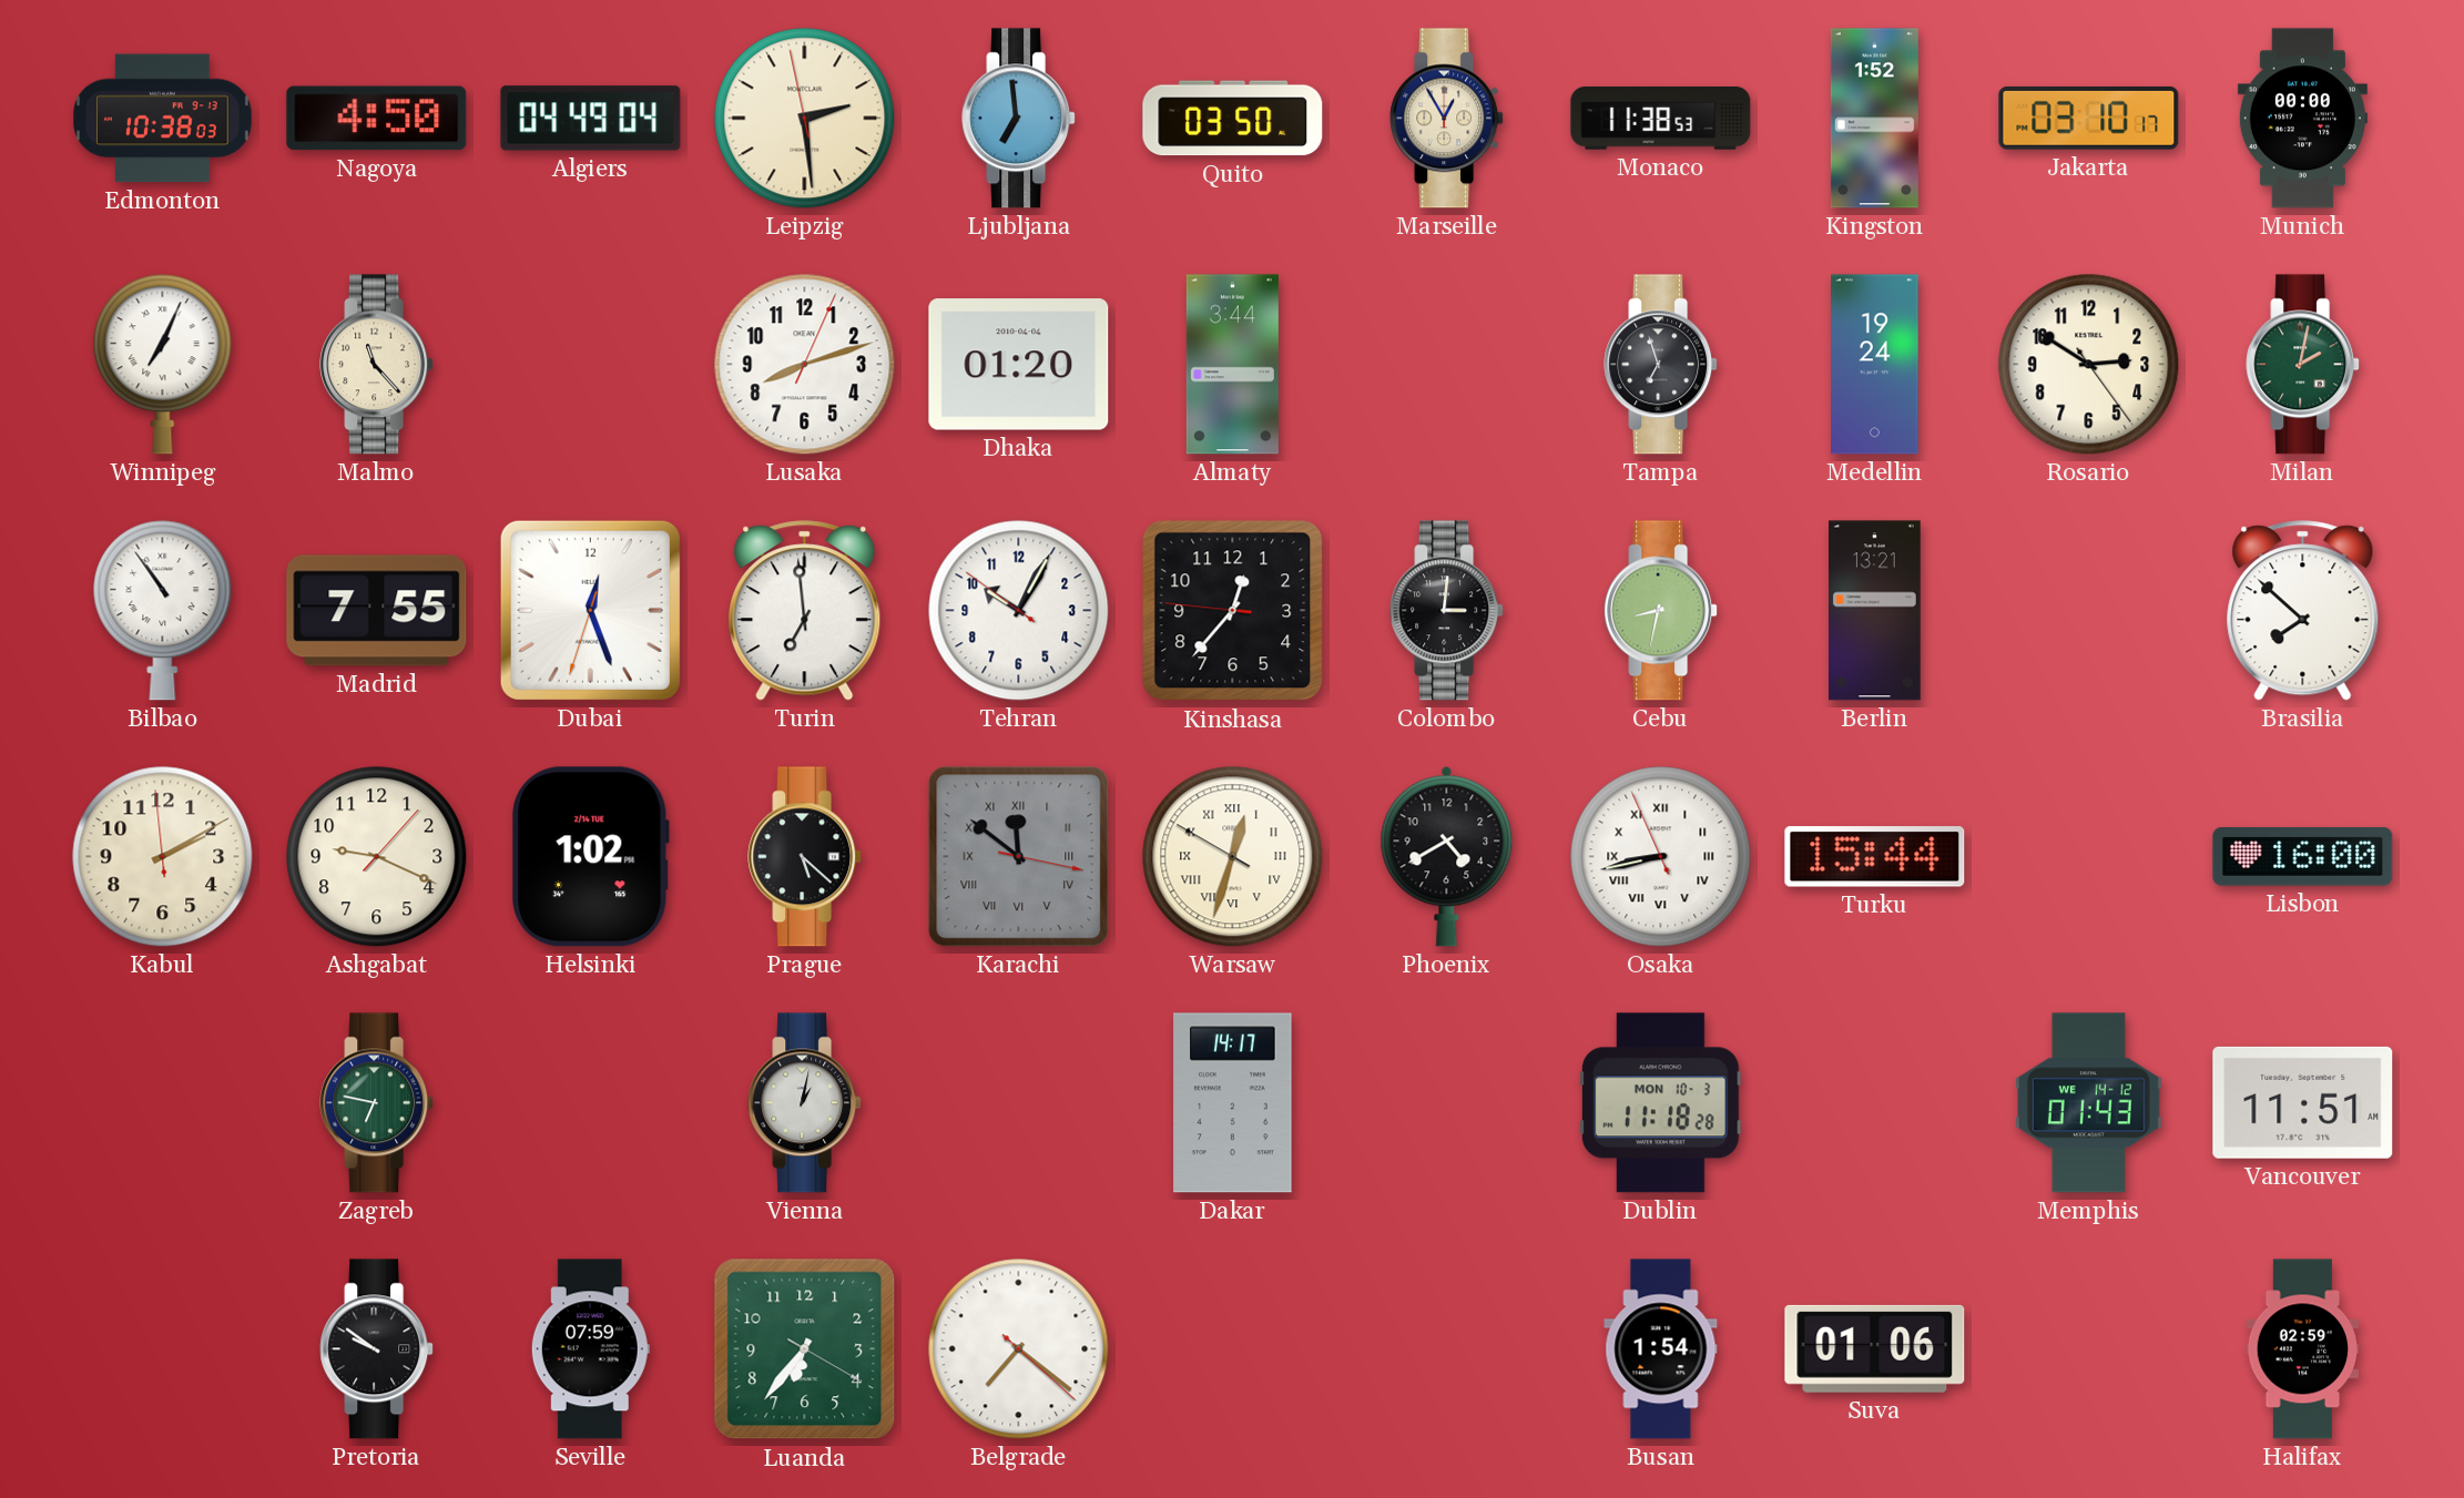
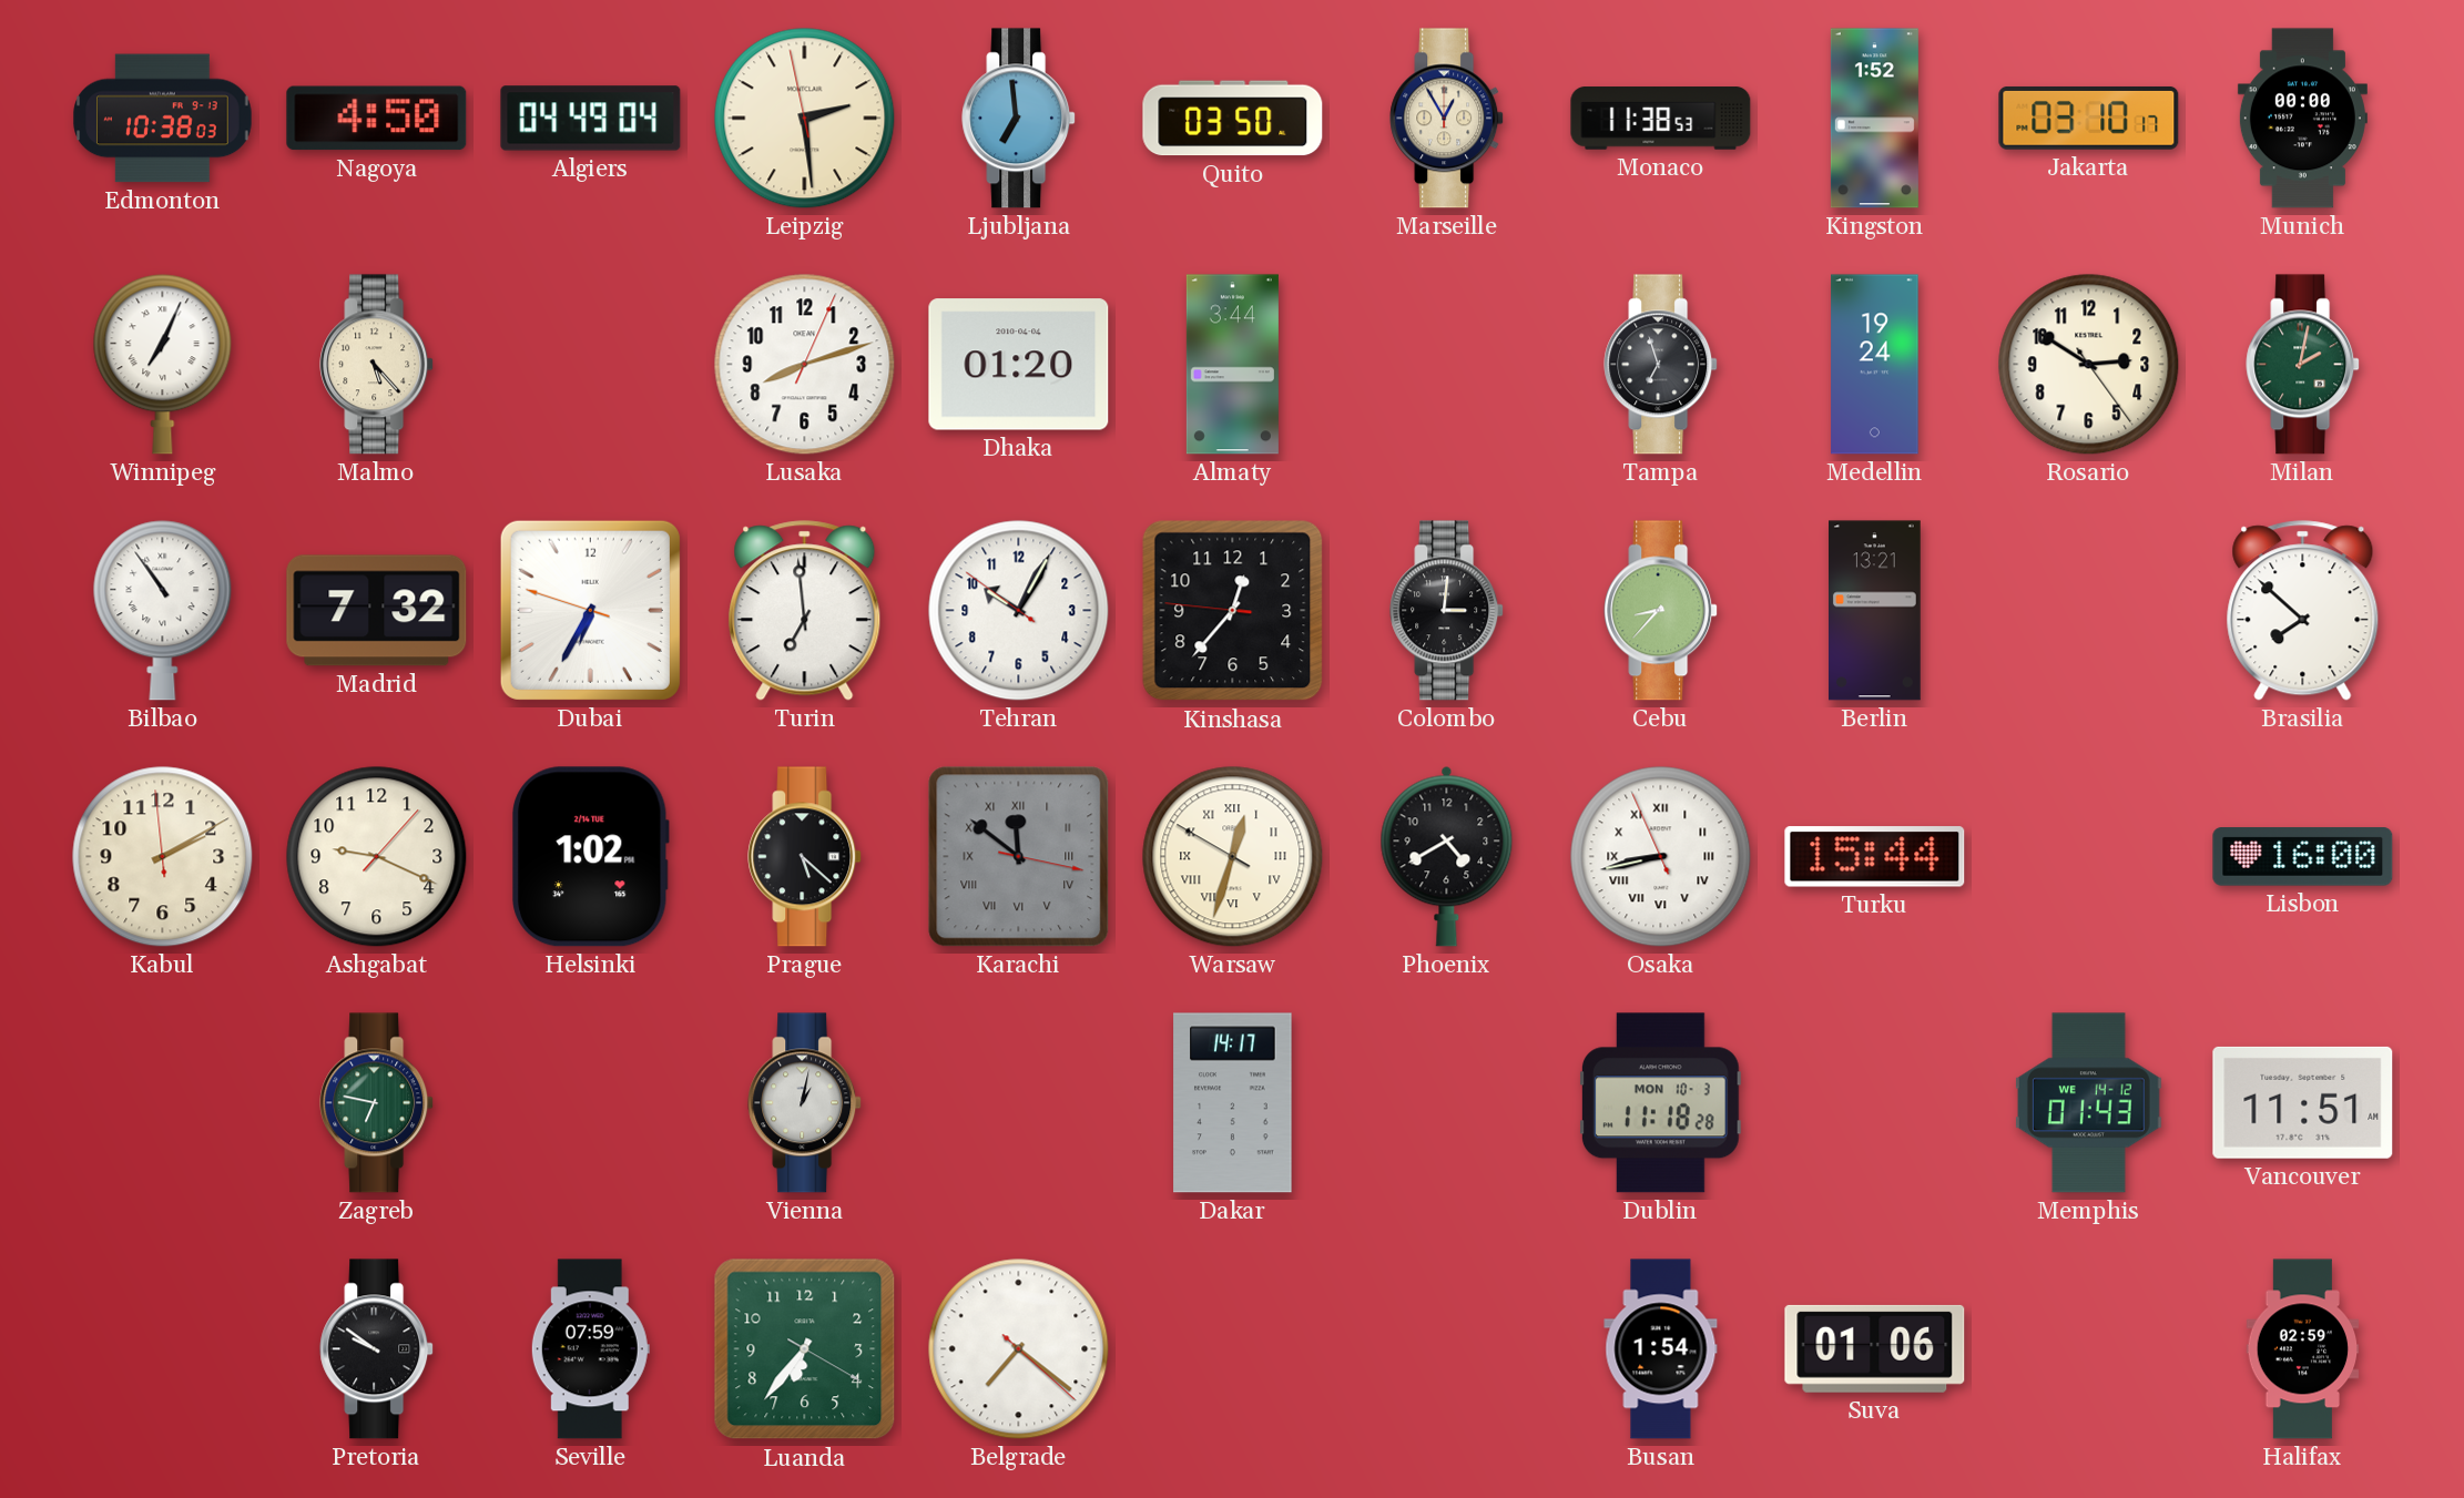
Malmo: 11:23 -> 5:23
Madrid: 7:55 -> 7:32
Dubai: 12:26 -> 6:34
Cebu: 8:32 -> 8:37
